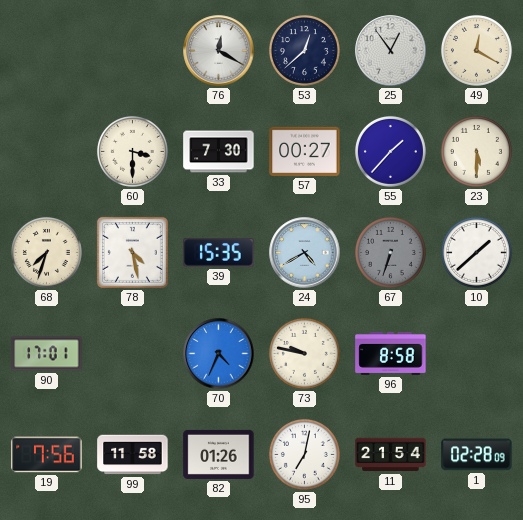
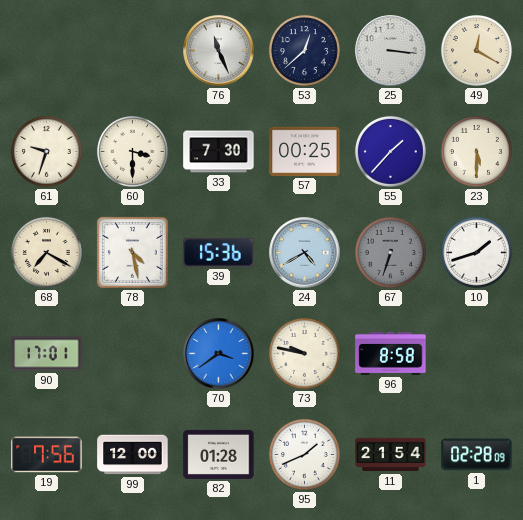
76: 12:20 -> 11:26
25: 12:54 -> 3:16
61: none -> 9:33
57: 00:27 -> 00:25
68: 7:33 -> 7:20
39: 15:35 -> 15:36
10: 1:38 -> 1:42
70: 4:34 -> 3:39
99: 11:58 -> 12:00
82: 01:26 -> 01:28
95: 7:02 -> 1:41
